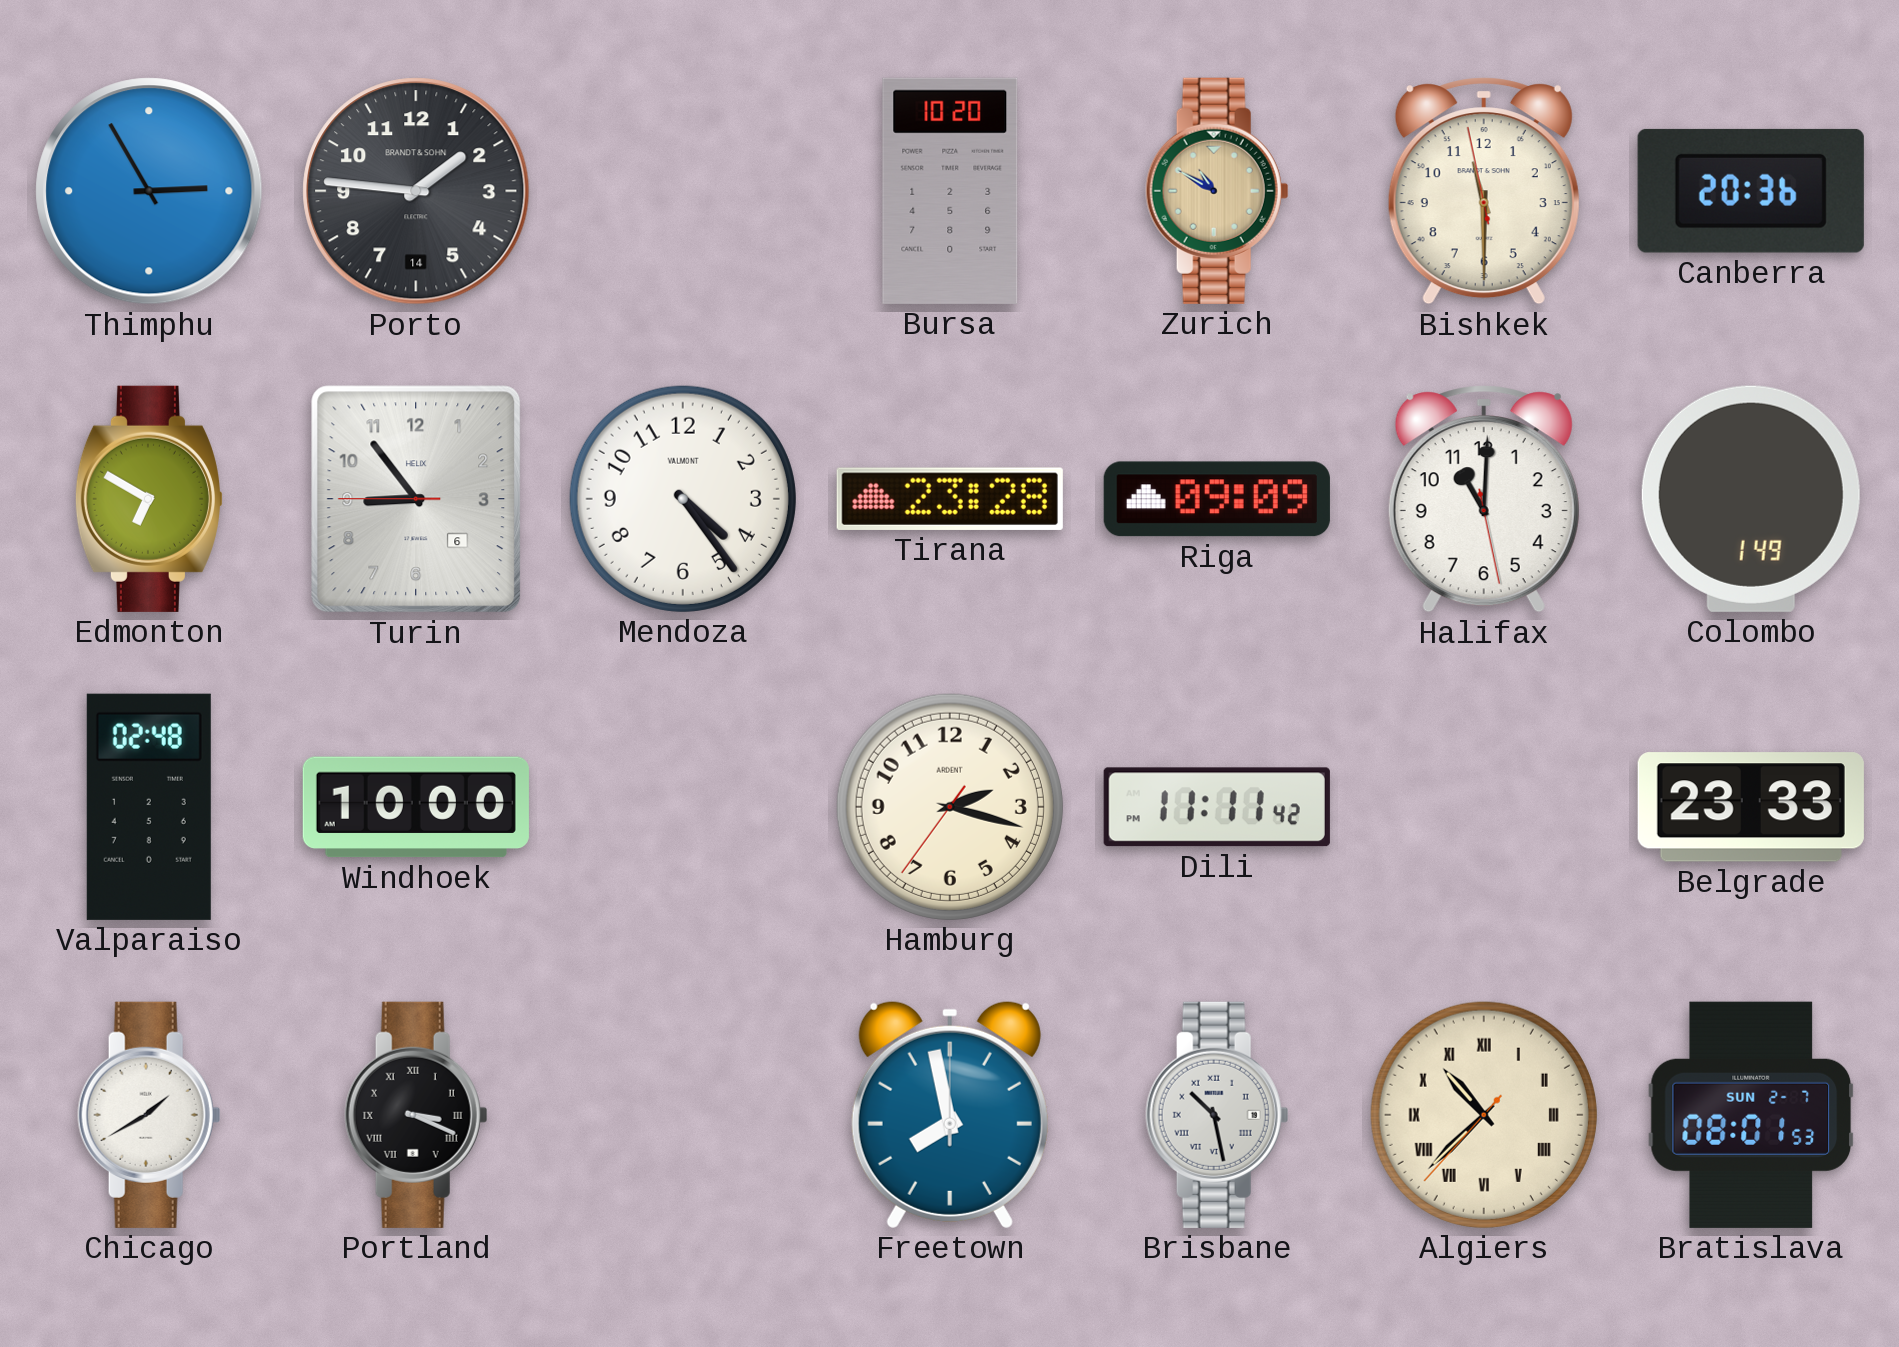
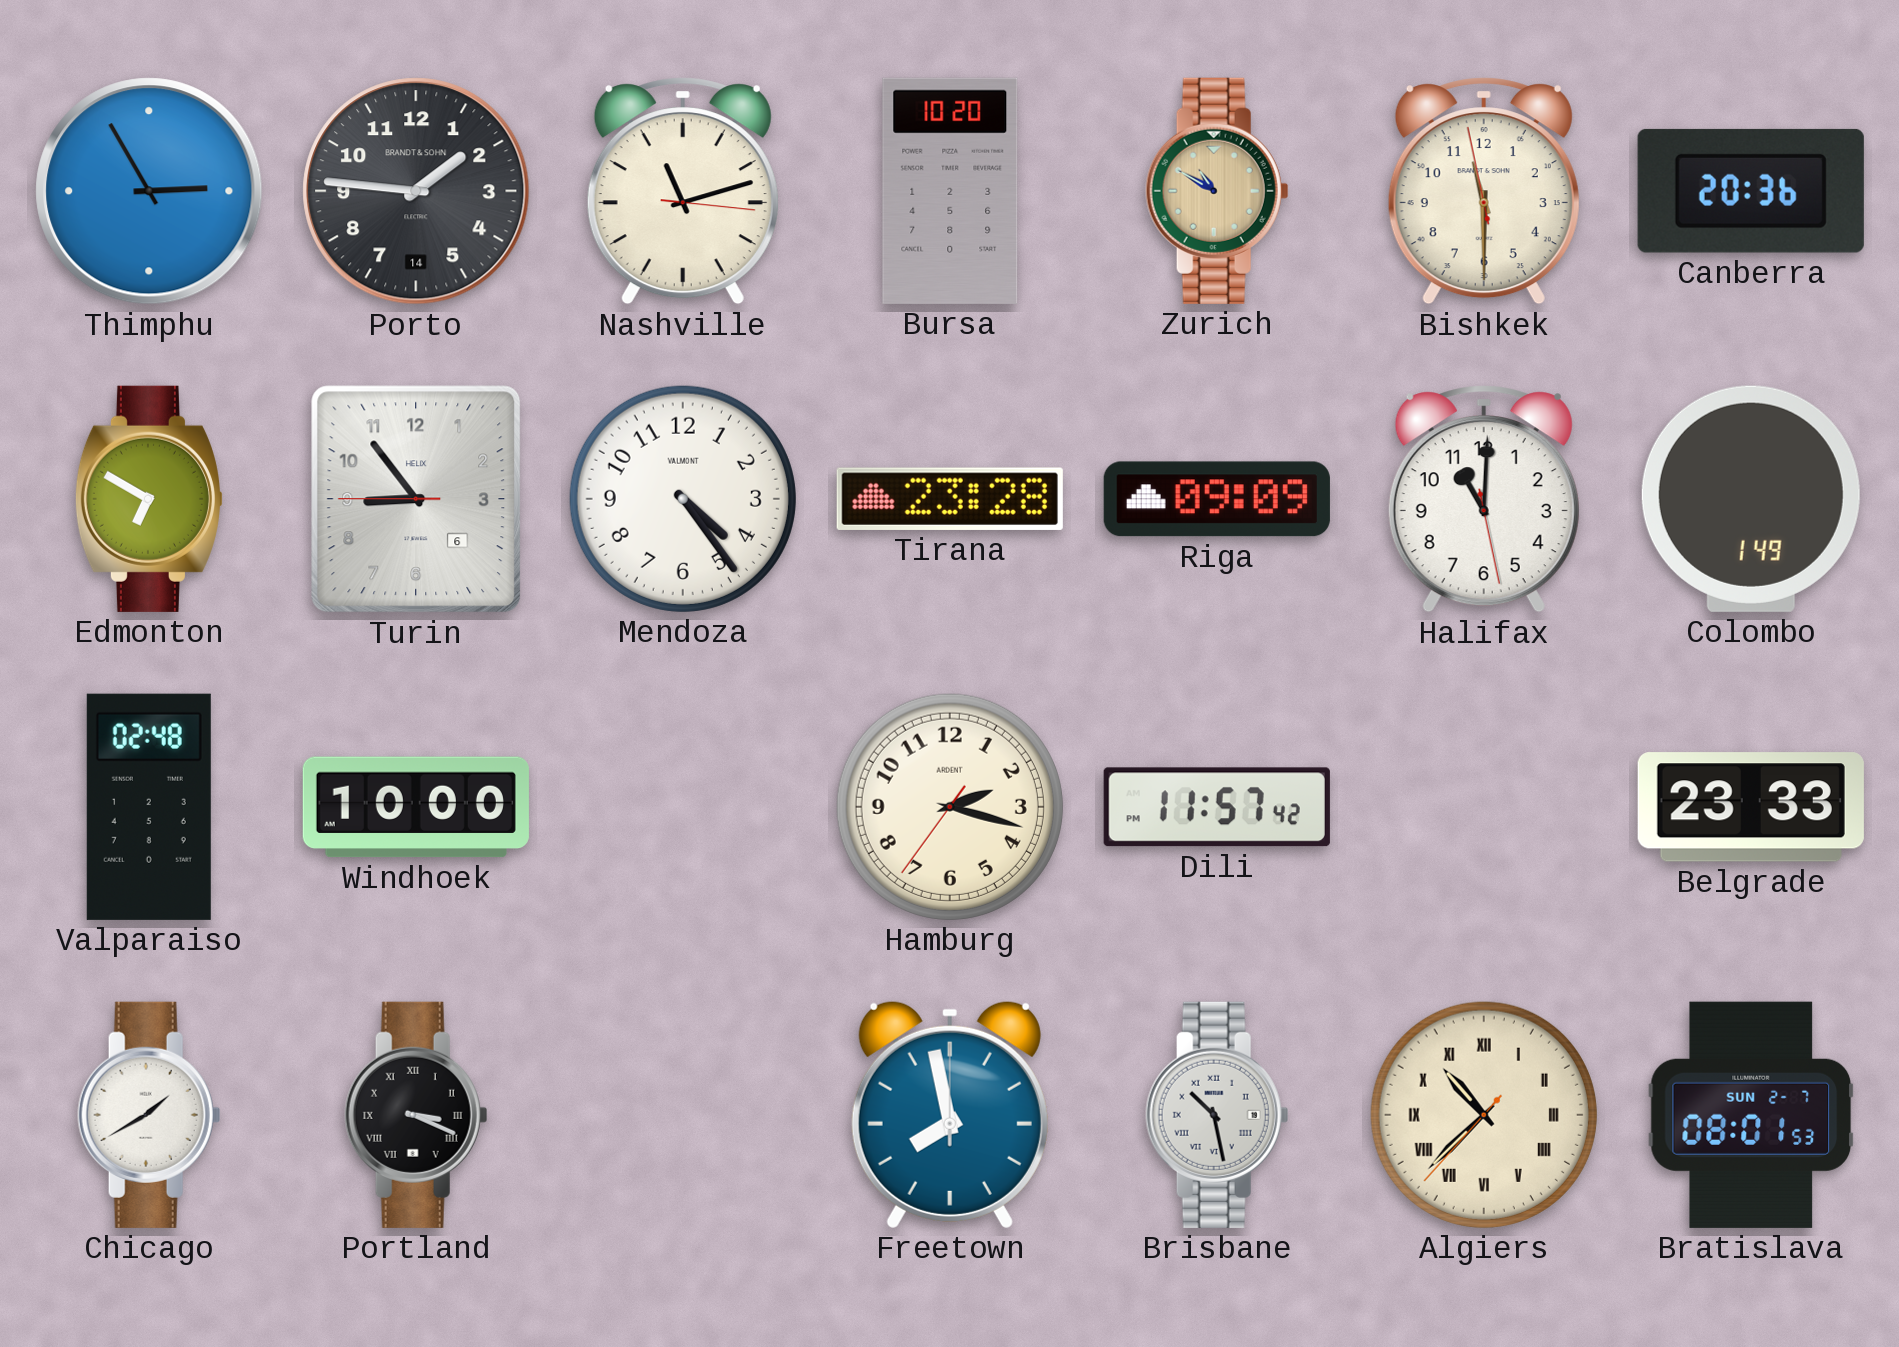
Nashville: none -> 11:12
Dili: 11:11 -> 11:57
